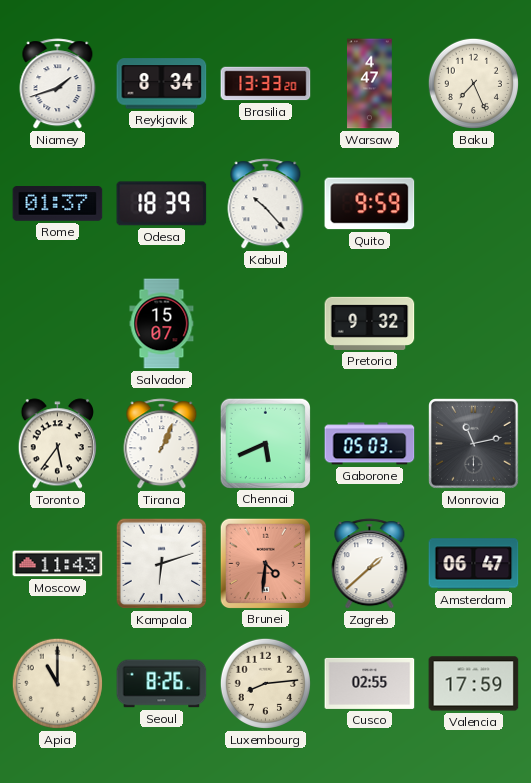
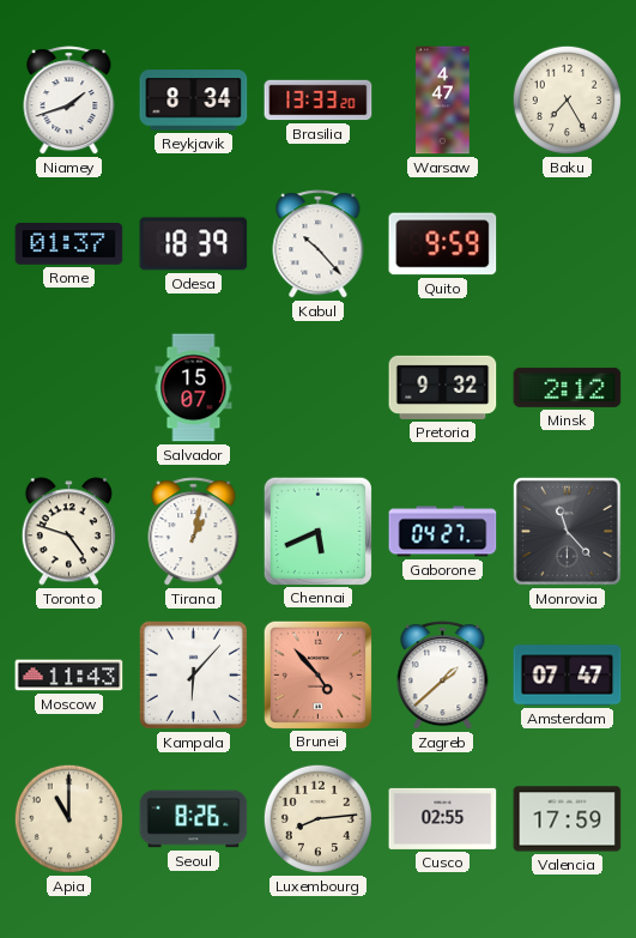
Baku: 7:26 -> 7:25
Minsk: none -> 2:12
Toronto: 5:36 -> 4:48
Tirana: 1:04 -> 1:02
Gaborone: 05:03 -> 04:27
Monrovia: 11:13 -> 11:23
Kampala: 6:12 -> 6:07
Brunei: 4:31 -> 4:53
Amsterdam: 06:47 -> 07:47
